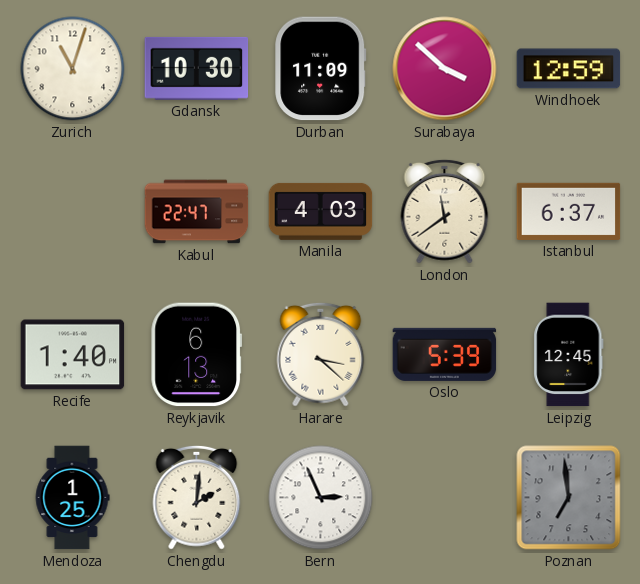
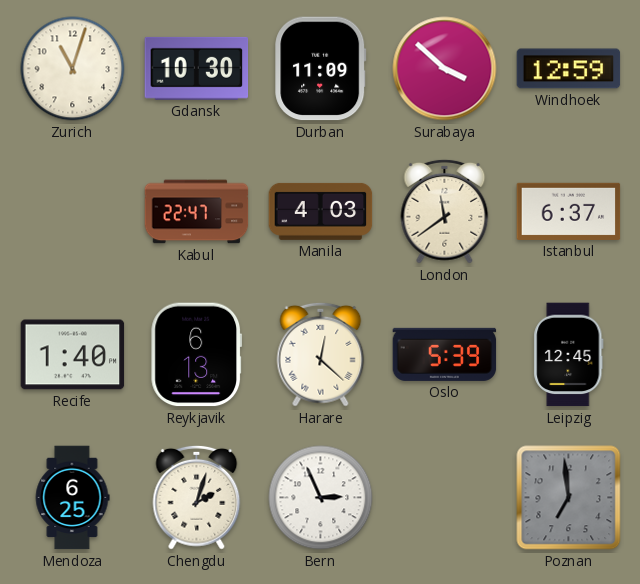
Harare: 3:22 -> 12:22
Mendoza: 1:25 -> 6:25
Chengdu: 2:01 -> 2:03
